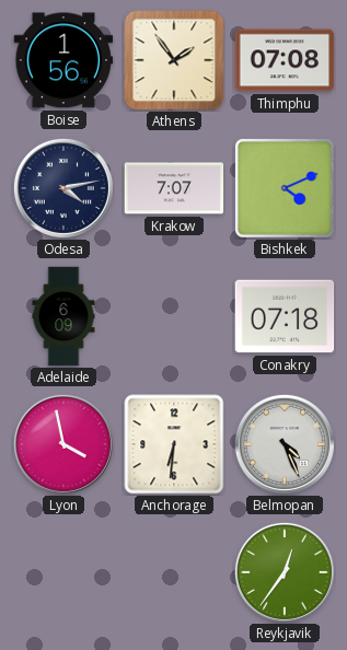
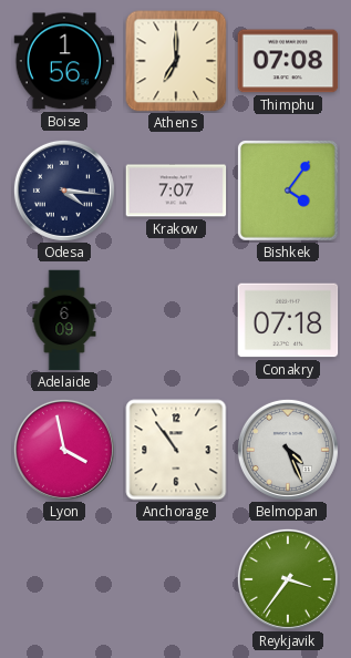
Athens: 1:54 -> 7:00
Odesa: 4:13 -> 4:16
Bishkek: 4:11 -> 4:06
Anchorage: 6:31 -> 10:54
Reykjavik: 12:36 -> 3:36
